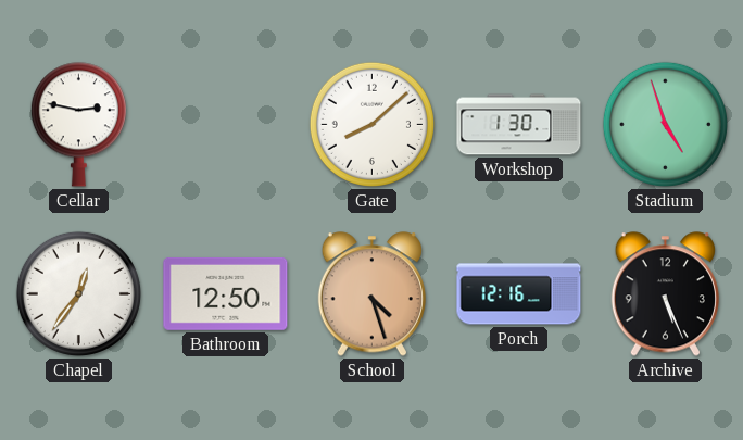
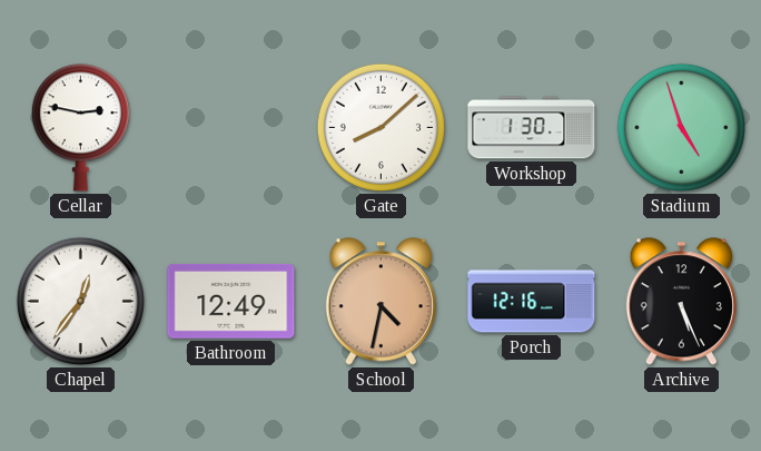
Bathroom: 12:50 -> 12:49
School: 4:27 -> 4:32
